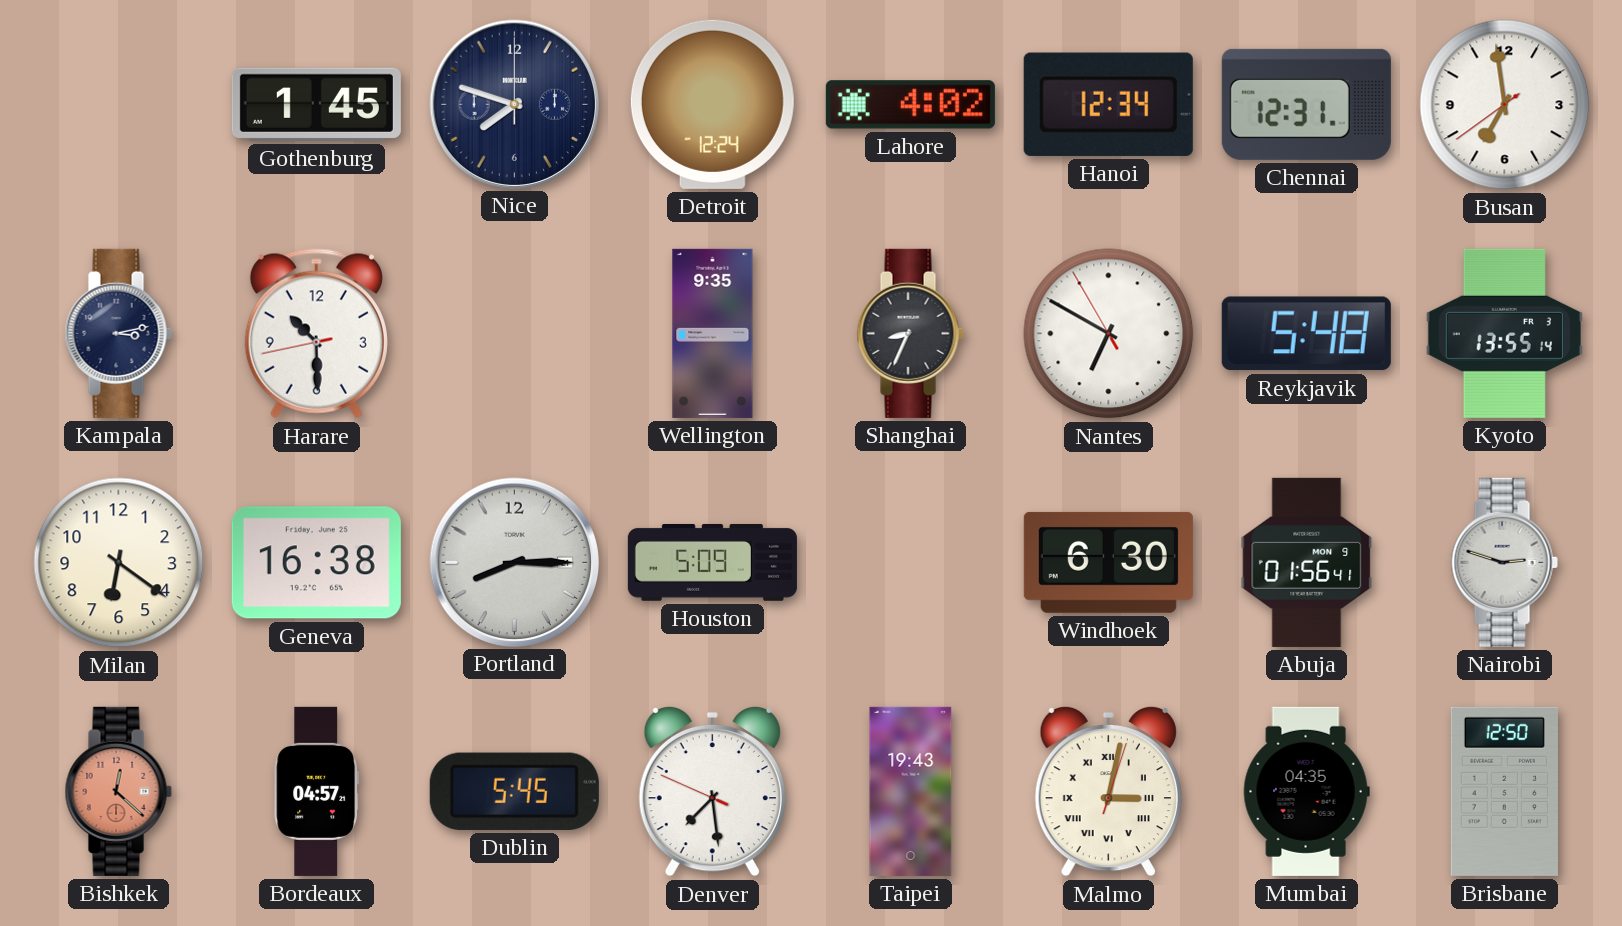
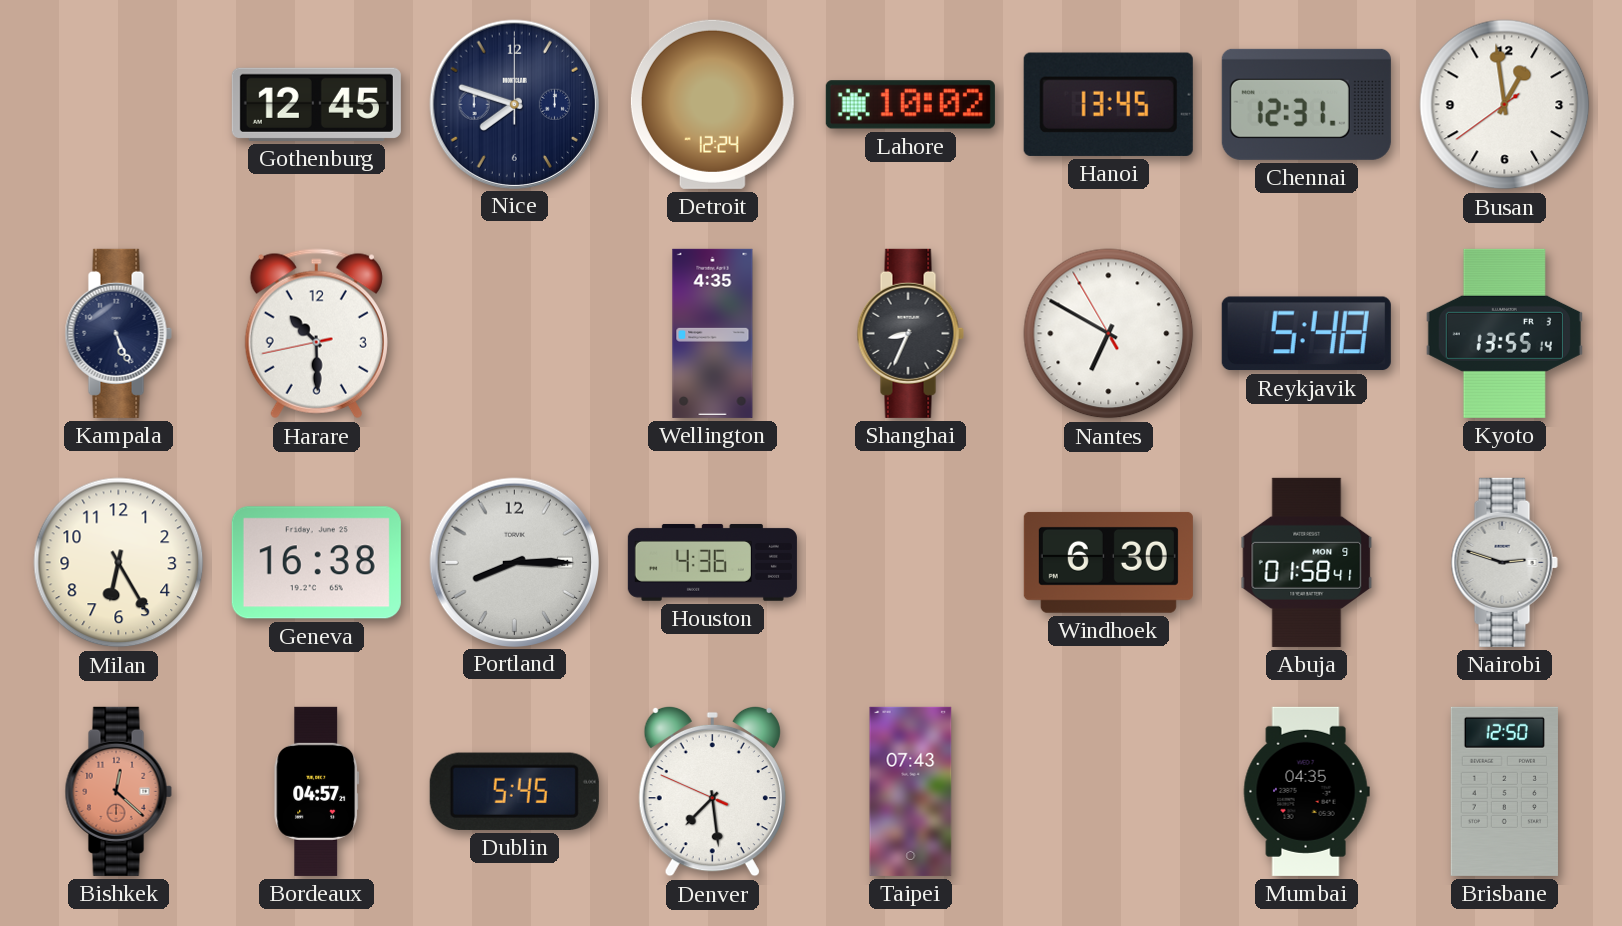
Gothenburg: 1:45 -> 12:45
Lahore: 4:02 -> 10:02
Hanoi: 12:34 -> 13:45
Busan: 6:58 -> 12:58
Kampala: 3:13 -> 5:26
Wellington: 9:35 -> 4:35
Milan: 6:21 -> 6:25
Houston: 5:09 -> 4:36
Abuja: 01:56 -> 01:58
Taipei: 19:43 -> 07:43
Malmo: 3:02 -> none
